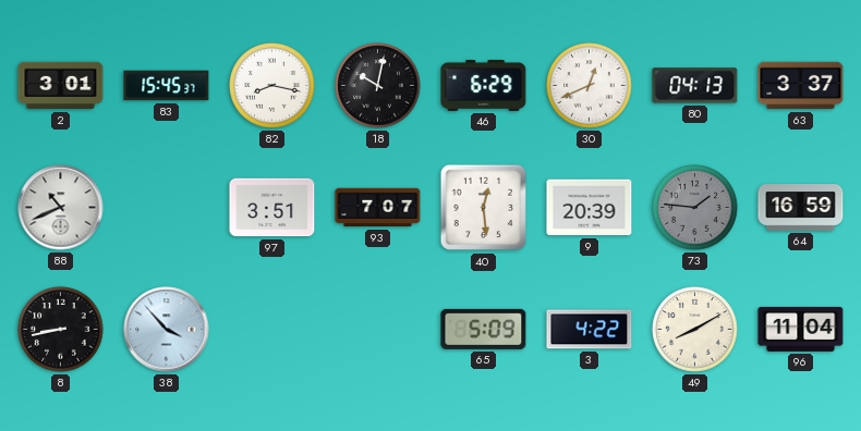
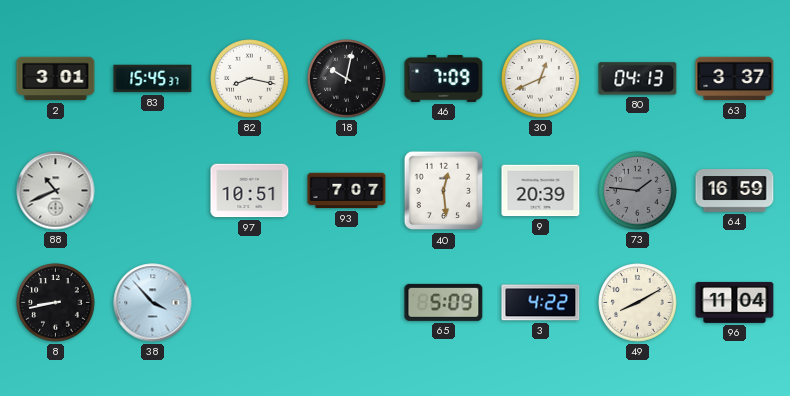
46: 6:29 -> 7:09
97: 3:51 -> 10:51
